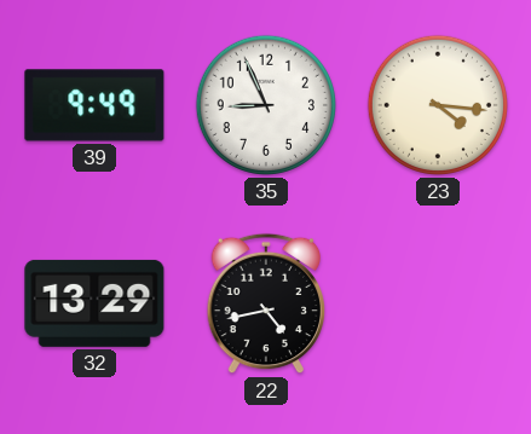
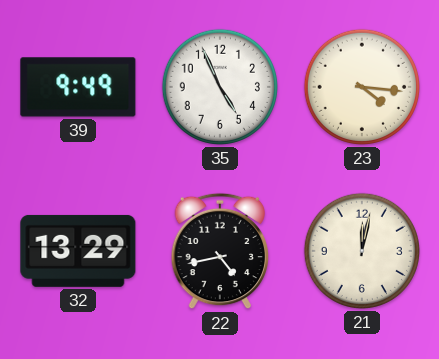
35: 8:56 -> 4:56
21: none -> 12:02
